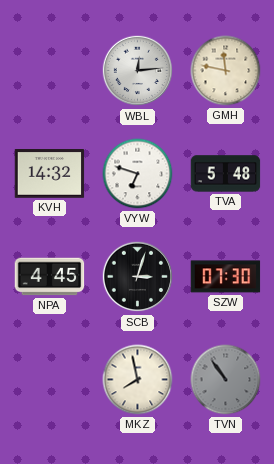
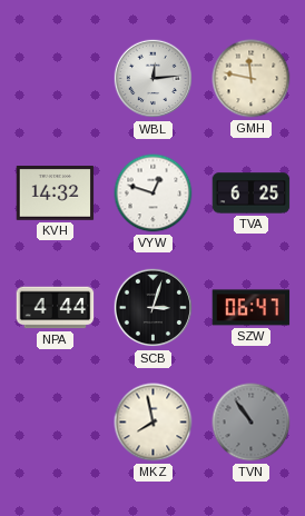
VYW: 6:48 -> 12:48
TVA: 5:48 -> 6:25
NPA: 4:45 -> 4:44
SZW: 07:30 -> 06:47
